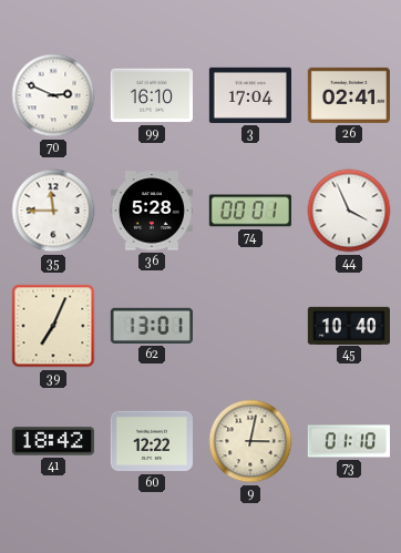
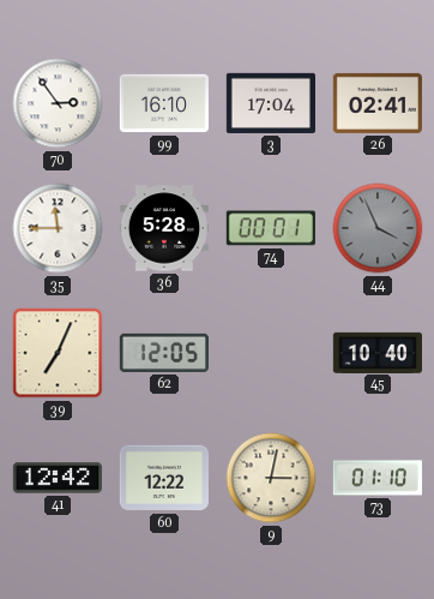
70: 2:49 -> 2:54
44 dial: white -> grey
62: 13:01 -> 12:05
41: 18:42 -> 12:42
